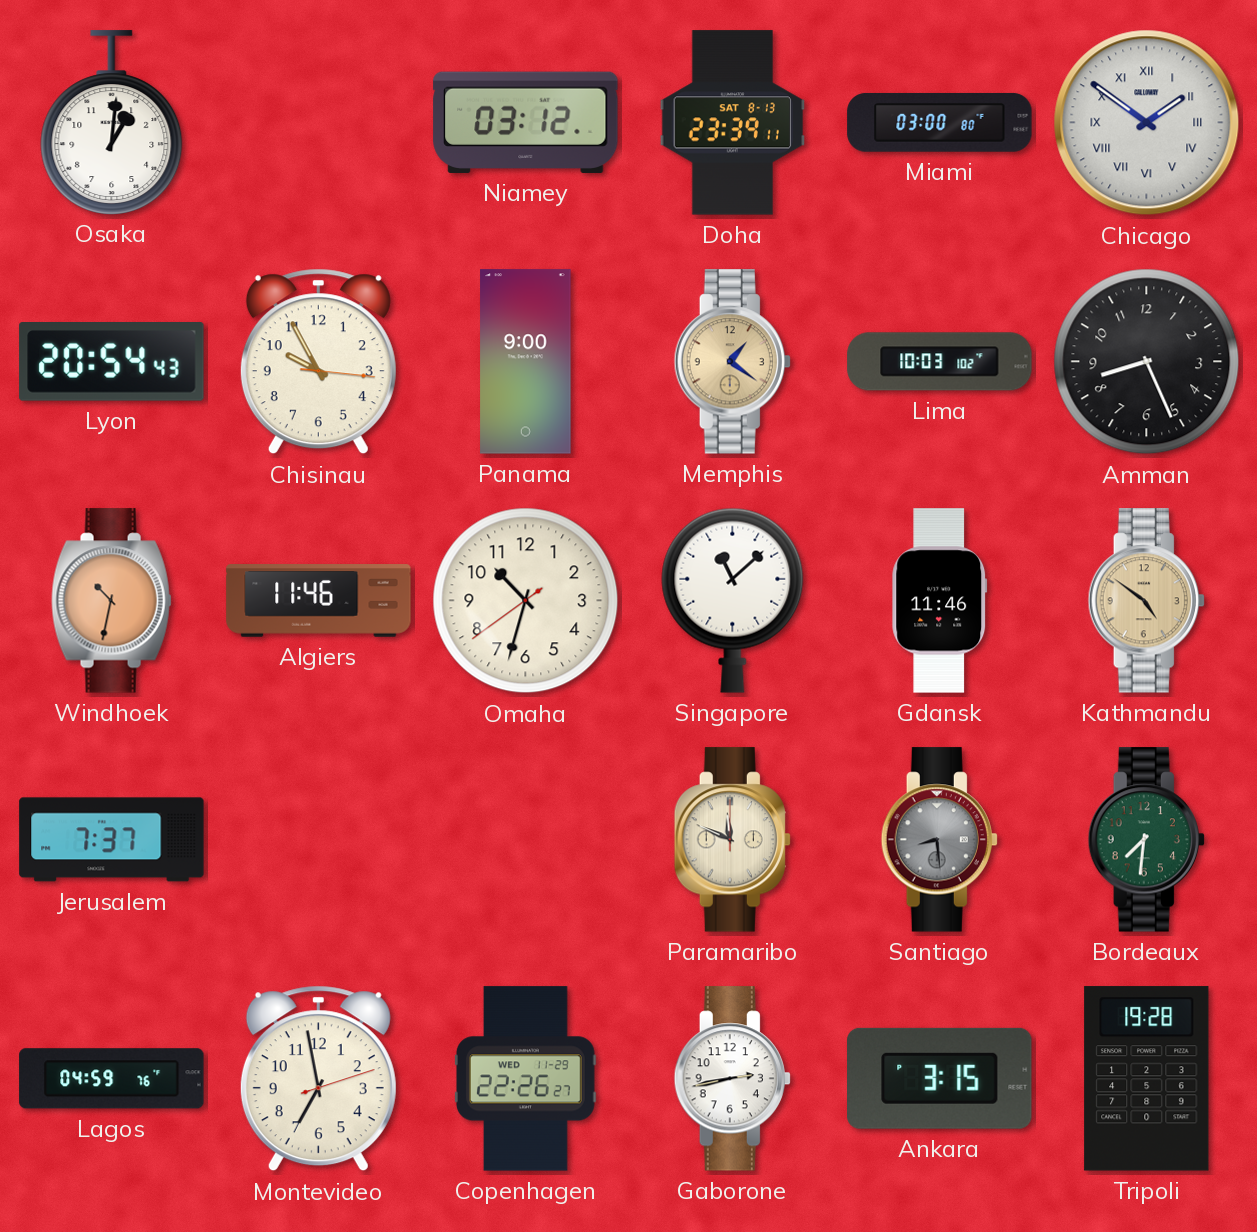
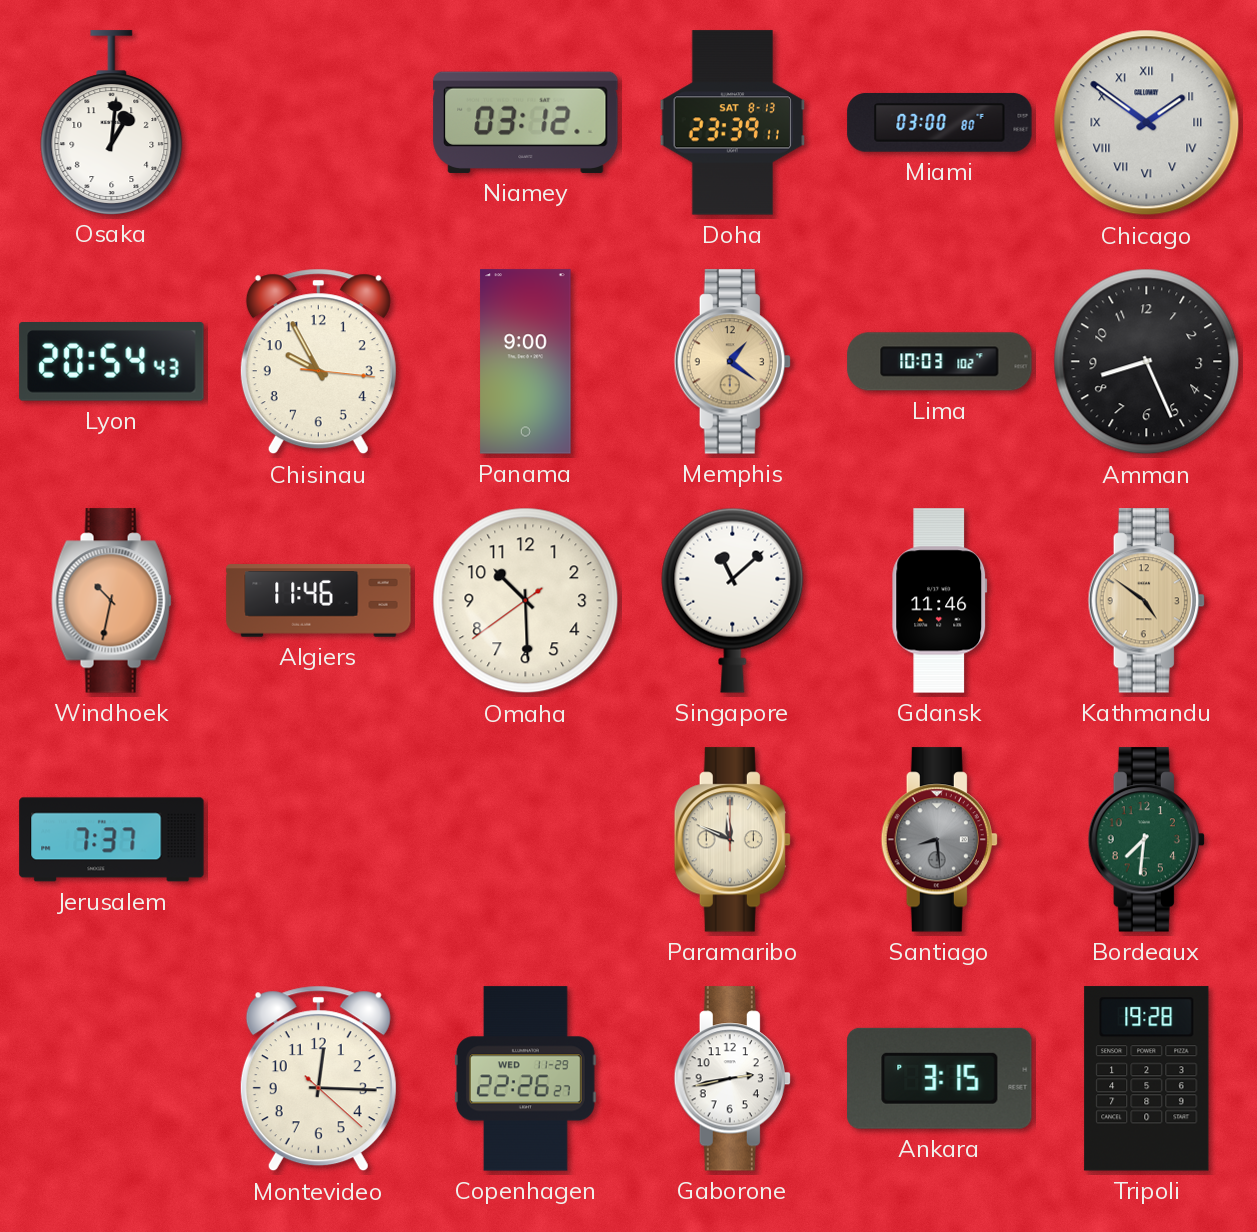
Omaha: 10:32 -> 10:29
Lagos: 04:59 -> none
Montevideo: 6:58 -> 12:15
